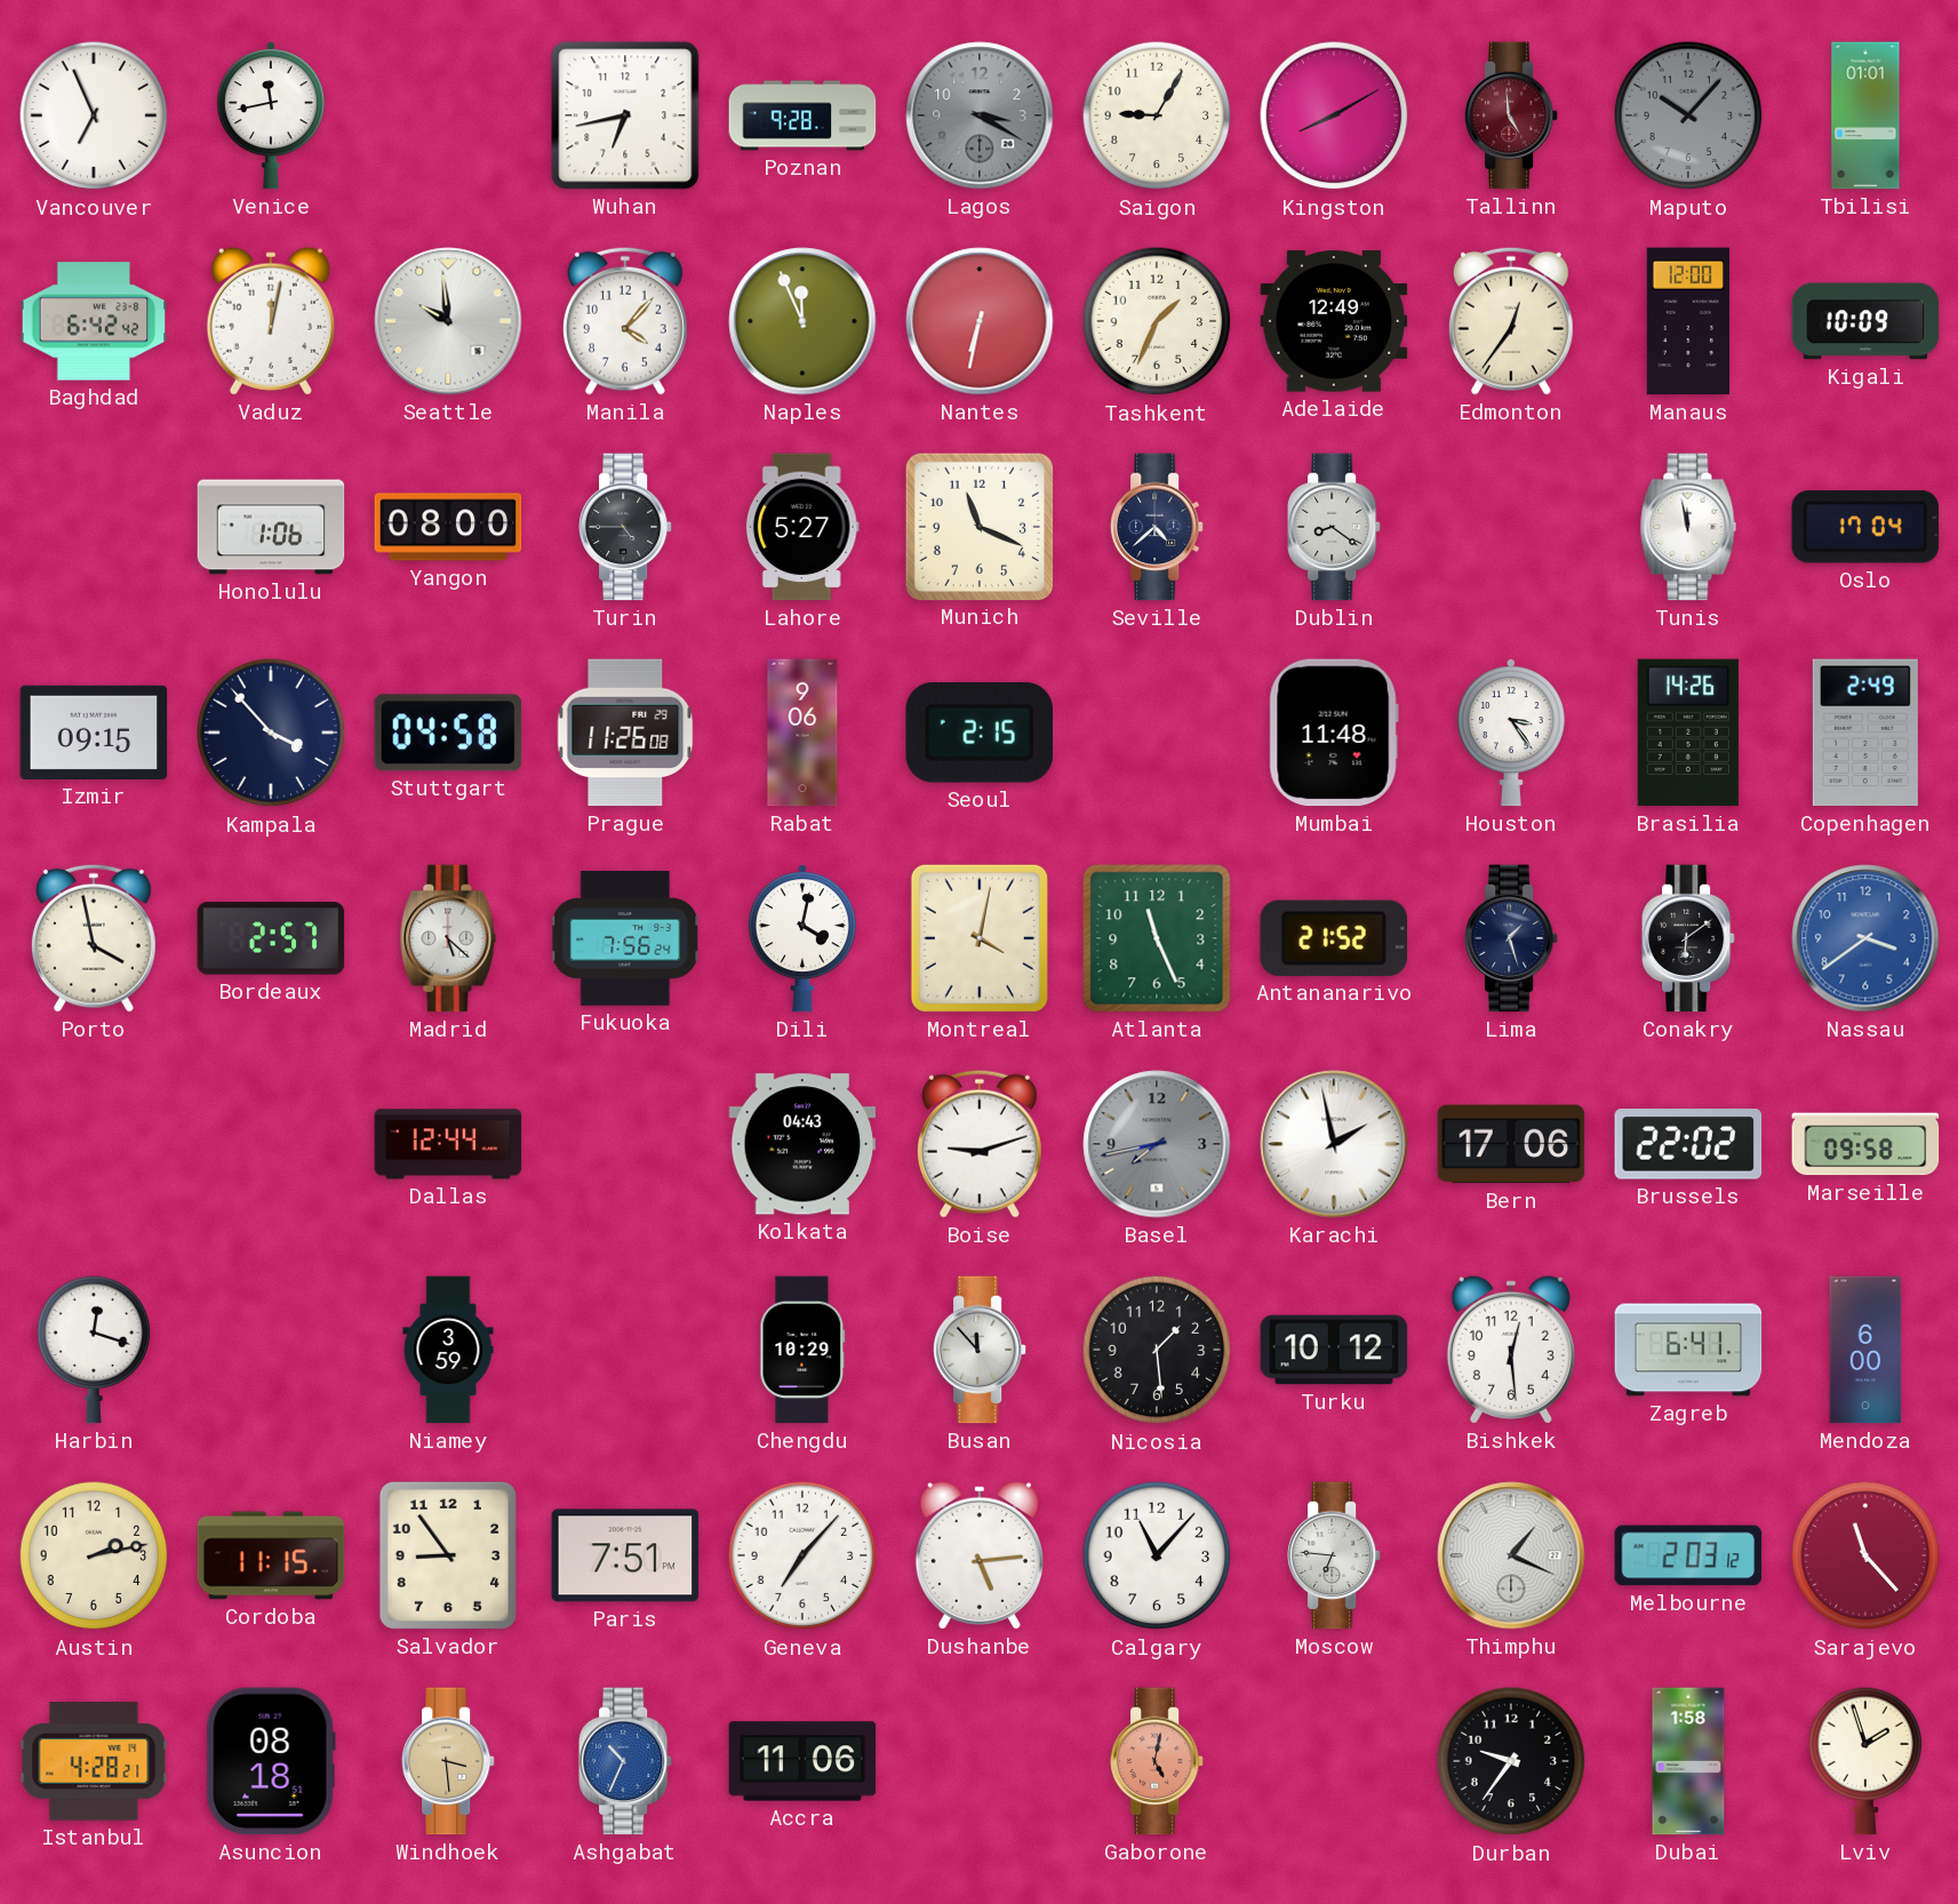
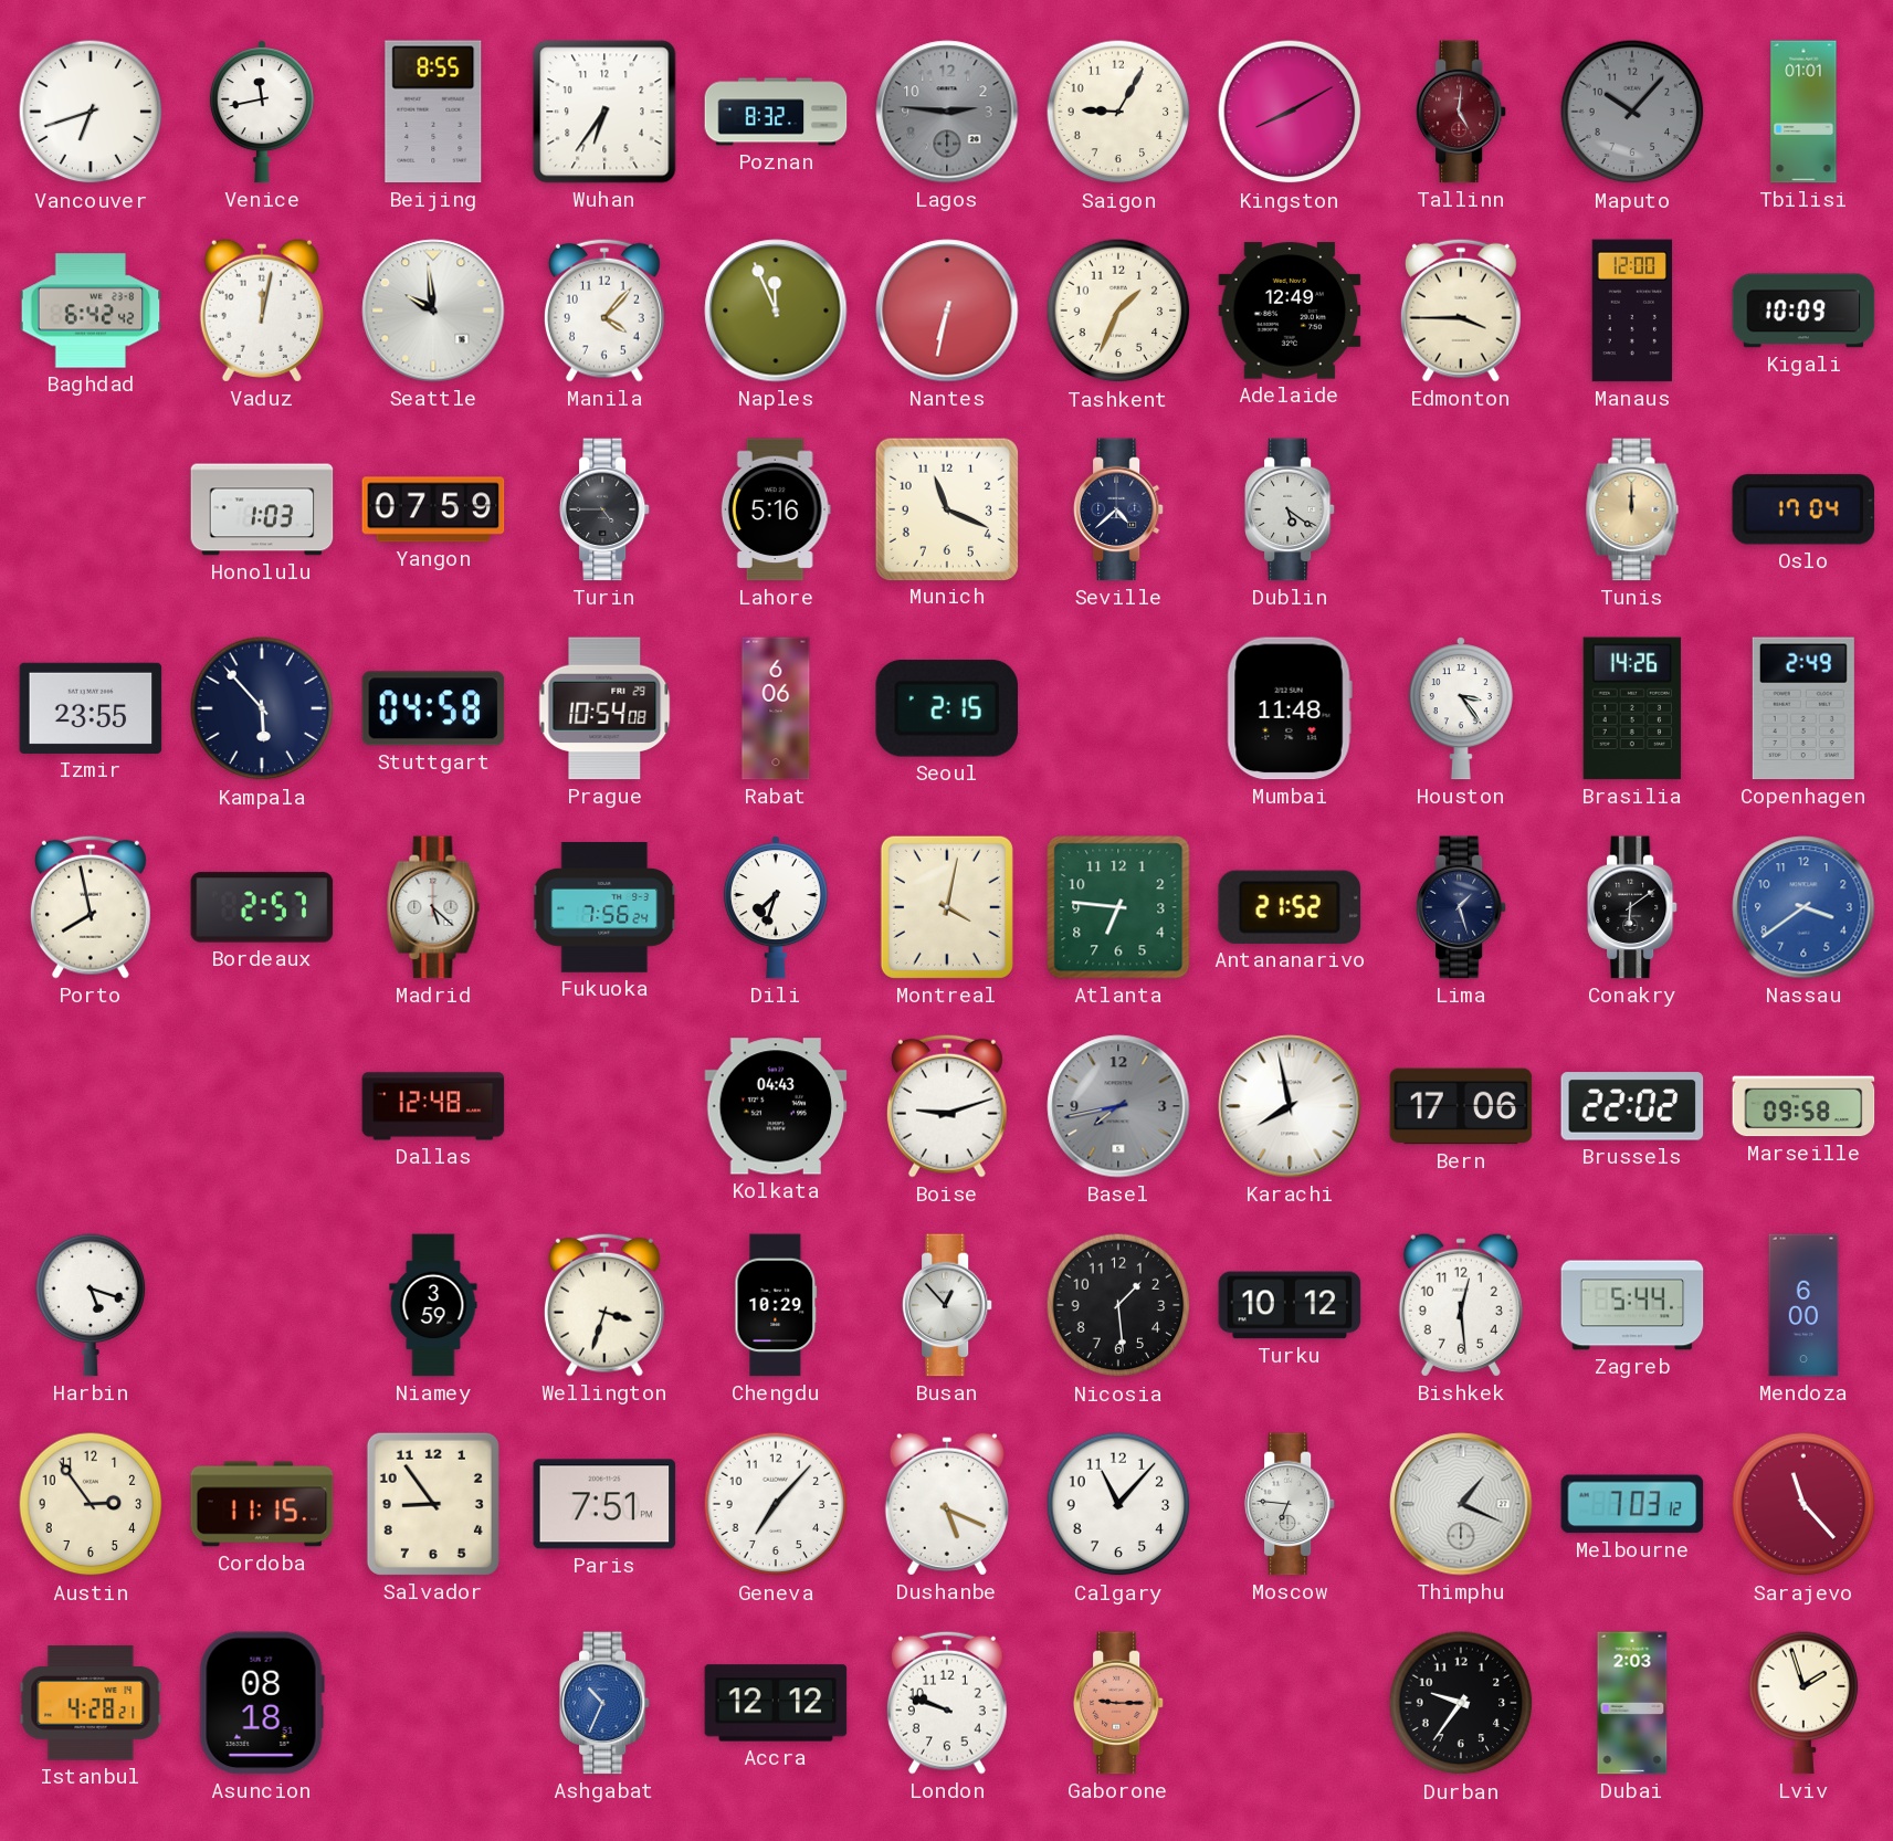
Vancouver: 6:56 -> 6:42
Beijing: none -> 8:55
Wuhan: 6:43 -> 6:36
Poznan: 9:28 -> 8:32
Lagos: 3:20 -> 2:46
Tallinn: 4:59 -> 5:01
Edmonton: 12:36 -> 3:45
Honolulu: 1:06 -> 1:03
Yangon: 08:00 -> 07:59
Lahore: 5:27 -> 5:16
Dublin: 8:21 -> 5:21
Tunis: 11:58 -> 12:00
Tunis dial: white -> champagne
Izmir: 09:15 -> 23:55
Kampala: 3:53 -> 5:53
Prague: 11:26 -> 10:54
Rabat: 9:06 -> 6:06
Porto: 3:58 -> 7:58
Dili: 4:02 -> 7:33
Atlanta: 11:26 -> 6:46
Dallas: 12:44 -> 12:48
Karachi: 1:58 -> 7:58
Harbin: 12:18 -> 5:18
Wellington: none -> 3:33
Busan: 11:53 -> 12:53
Zagreb: 6:41 -> 5:44
Austin: 2:13 -> 2:54
Dushanbe: 5:14 -> 5:19
Melbourne: 2:03 -> 7:03
Windhoek: 3:29 -> none
Accra: 11:06 -> 12:12
London: none -> 9:48
Gaborone: 5:02 -> 9:15
Dubai: 1:58 -> 2:03
